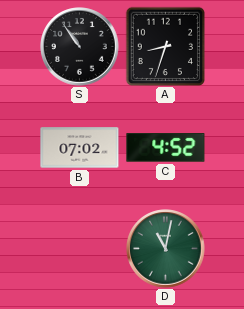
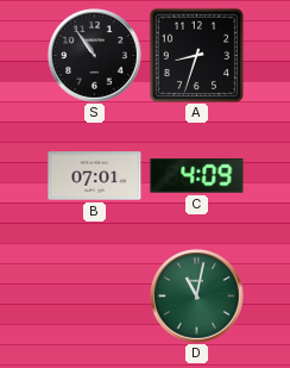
B: 07:02 -> 07:01
C: 4:52 -> 4:09
